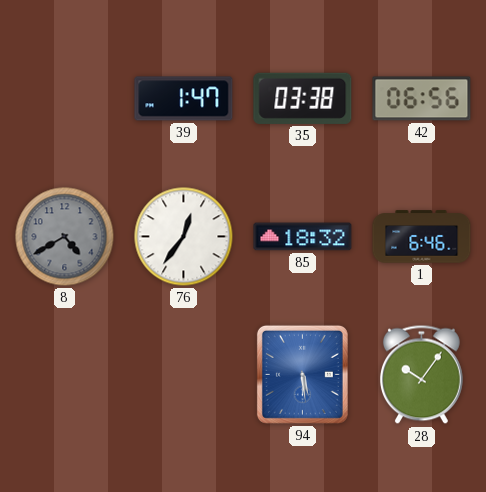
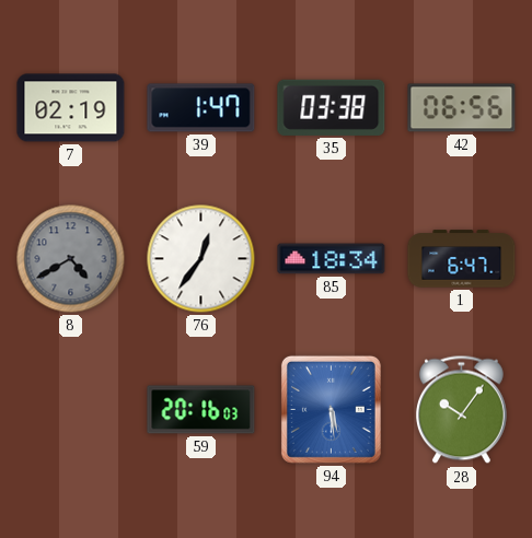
7: none -> 02:19
85: 18:32 -> 18:34
1: 6:46 -> 6:47
59: none -> 20:16
